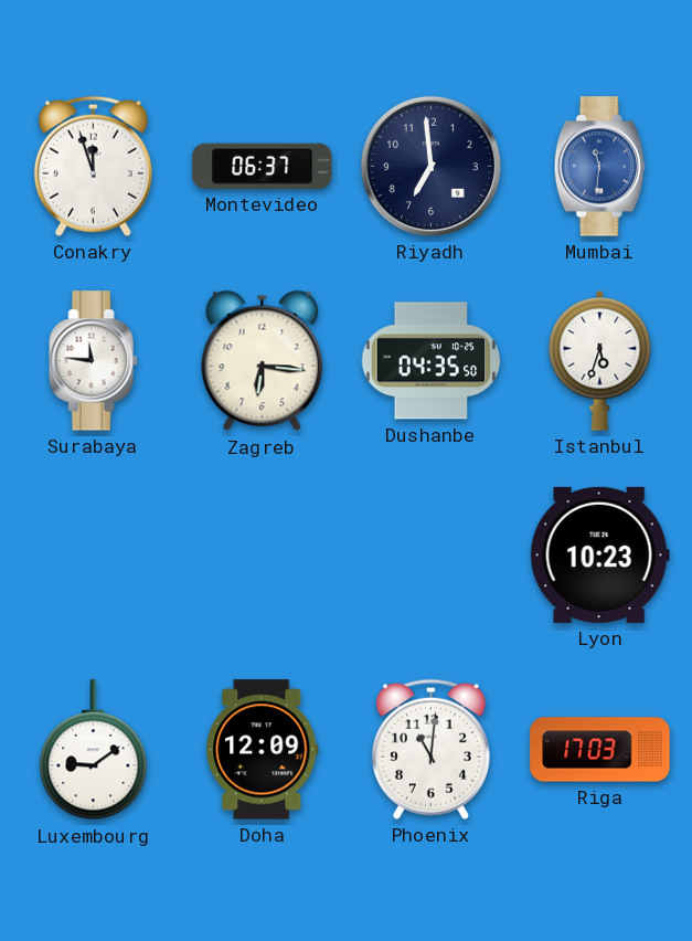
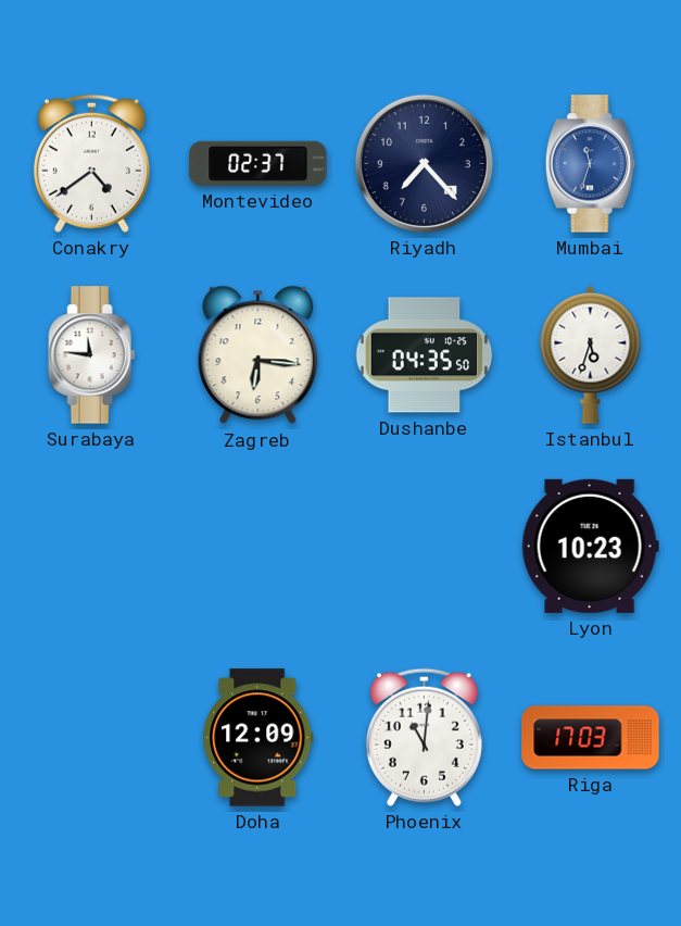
Conakry: 11:57 -> 4:39
Montevideo: 06:37 -> 02:37
Riyadh: 6:59 -> 7:23
Mumbai: 11:31 -> 11:33
Luxembourg: 9:09 -> none
